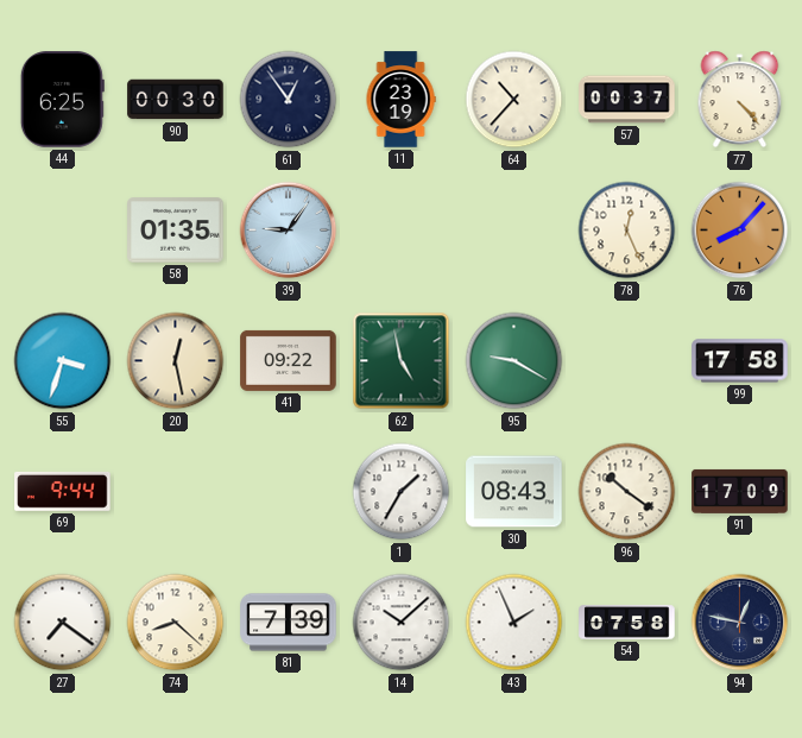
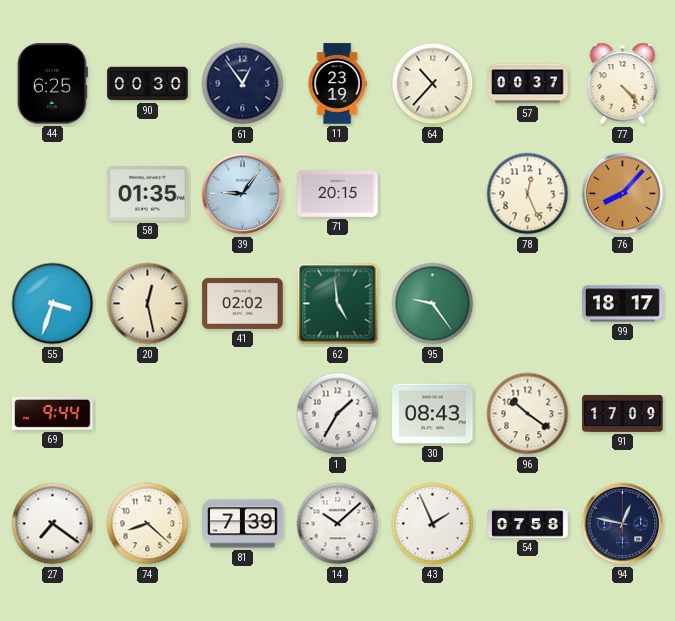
71: none -> 20:15
41: 09:22 -> 02:02
62: 4:58 -> 4:59
95: 9:20 -> 9:24
99: 17:58 -> 18:17
